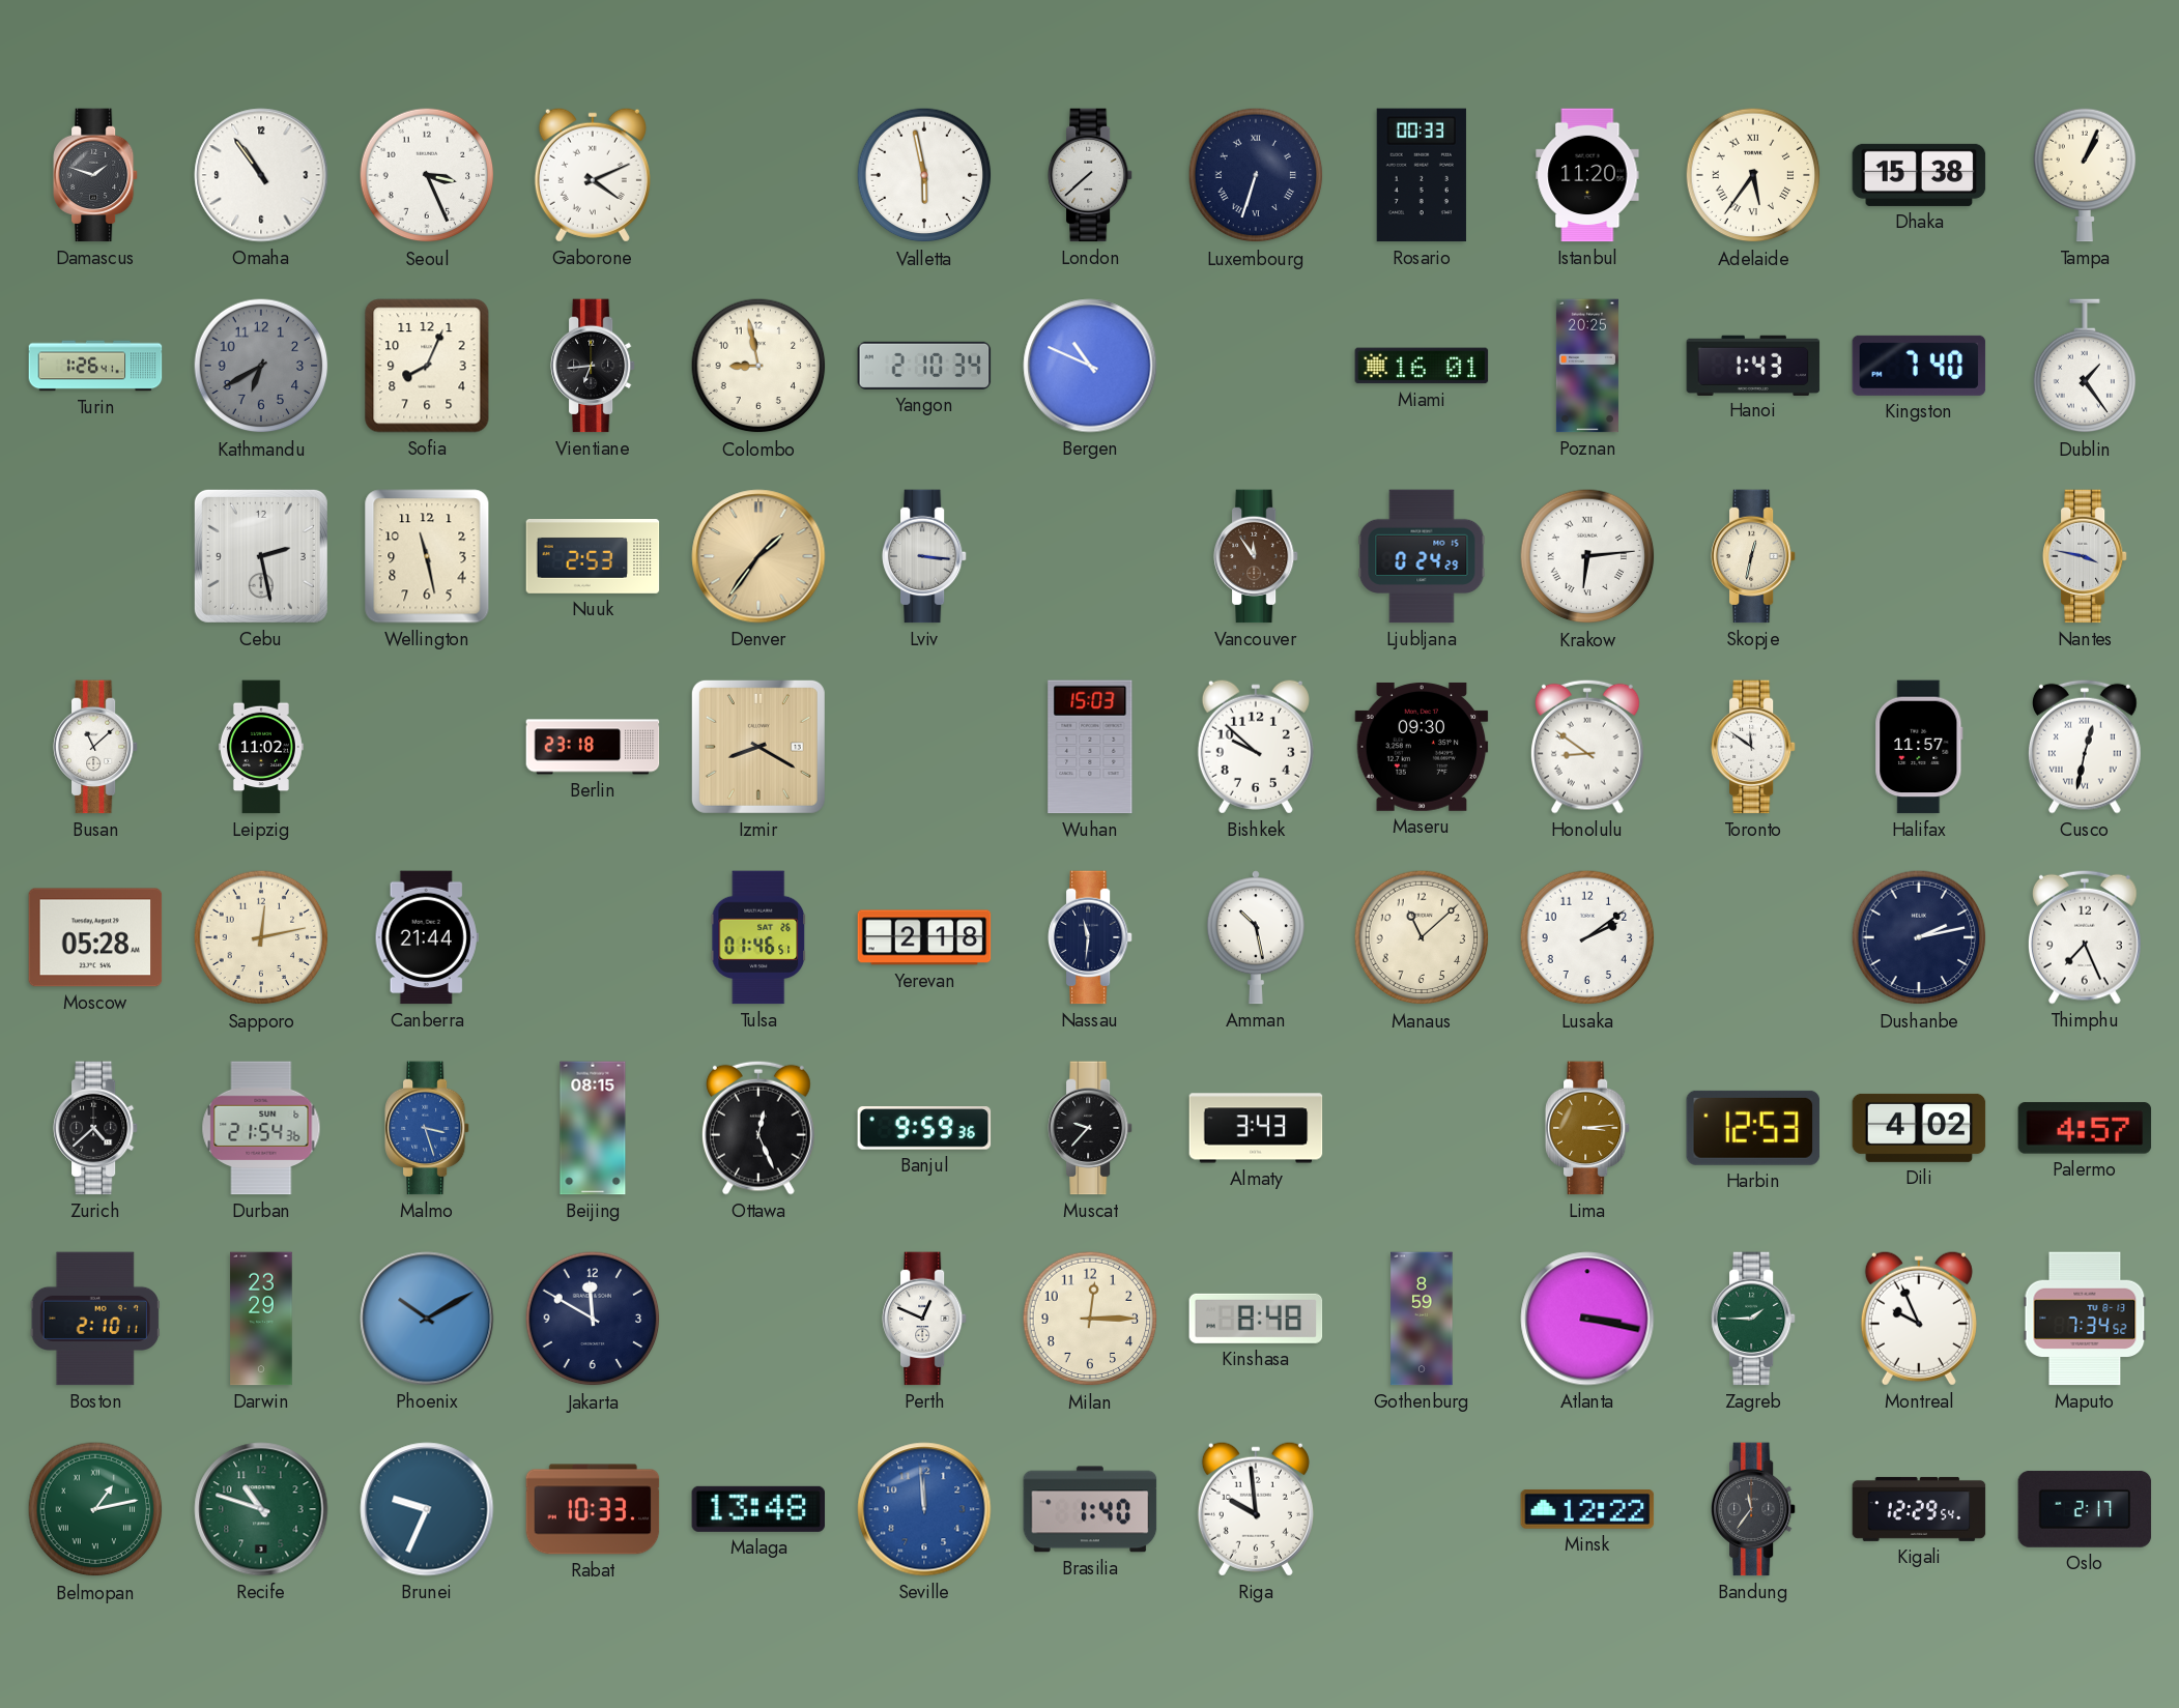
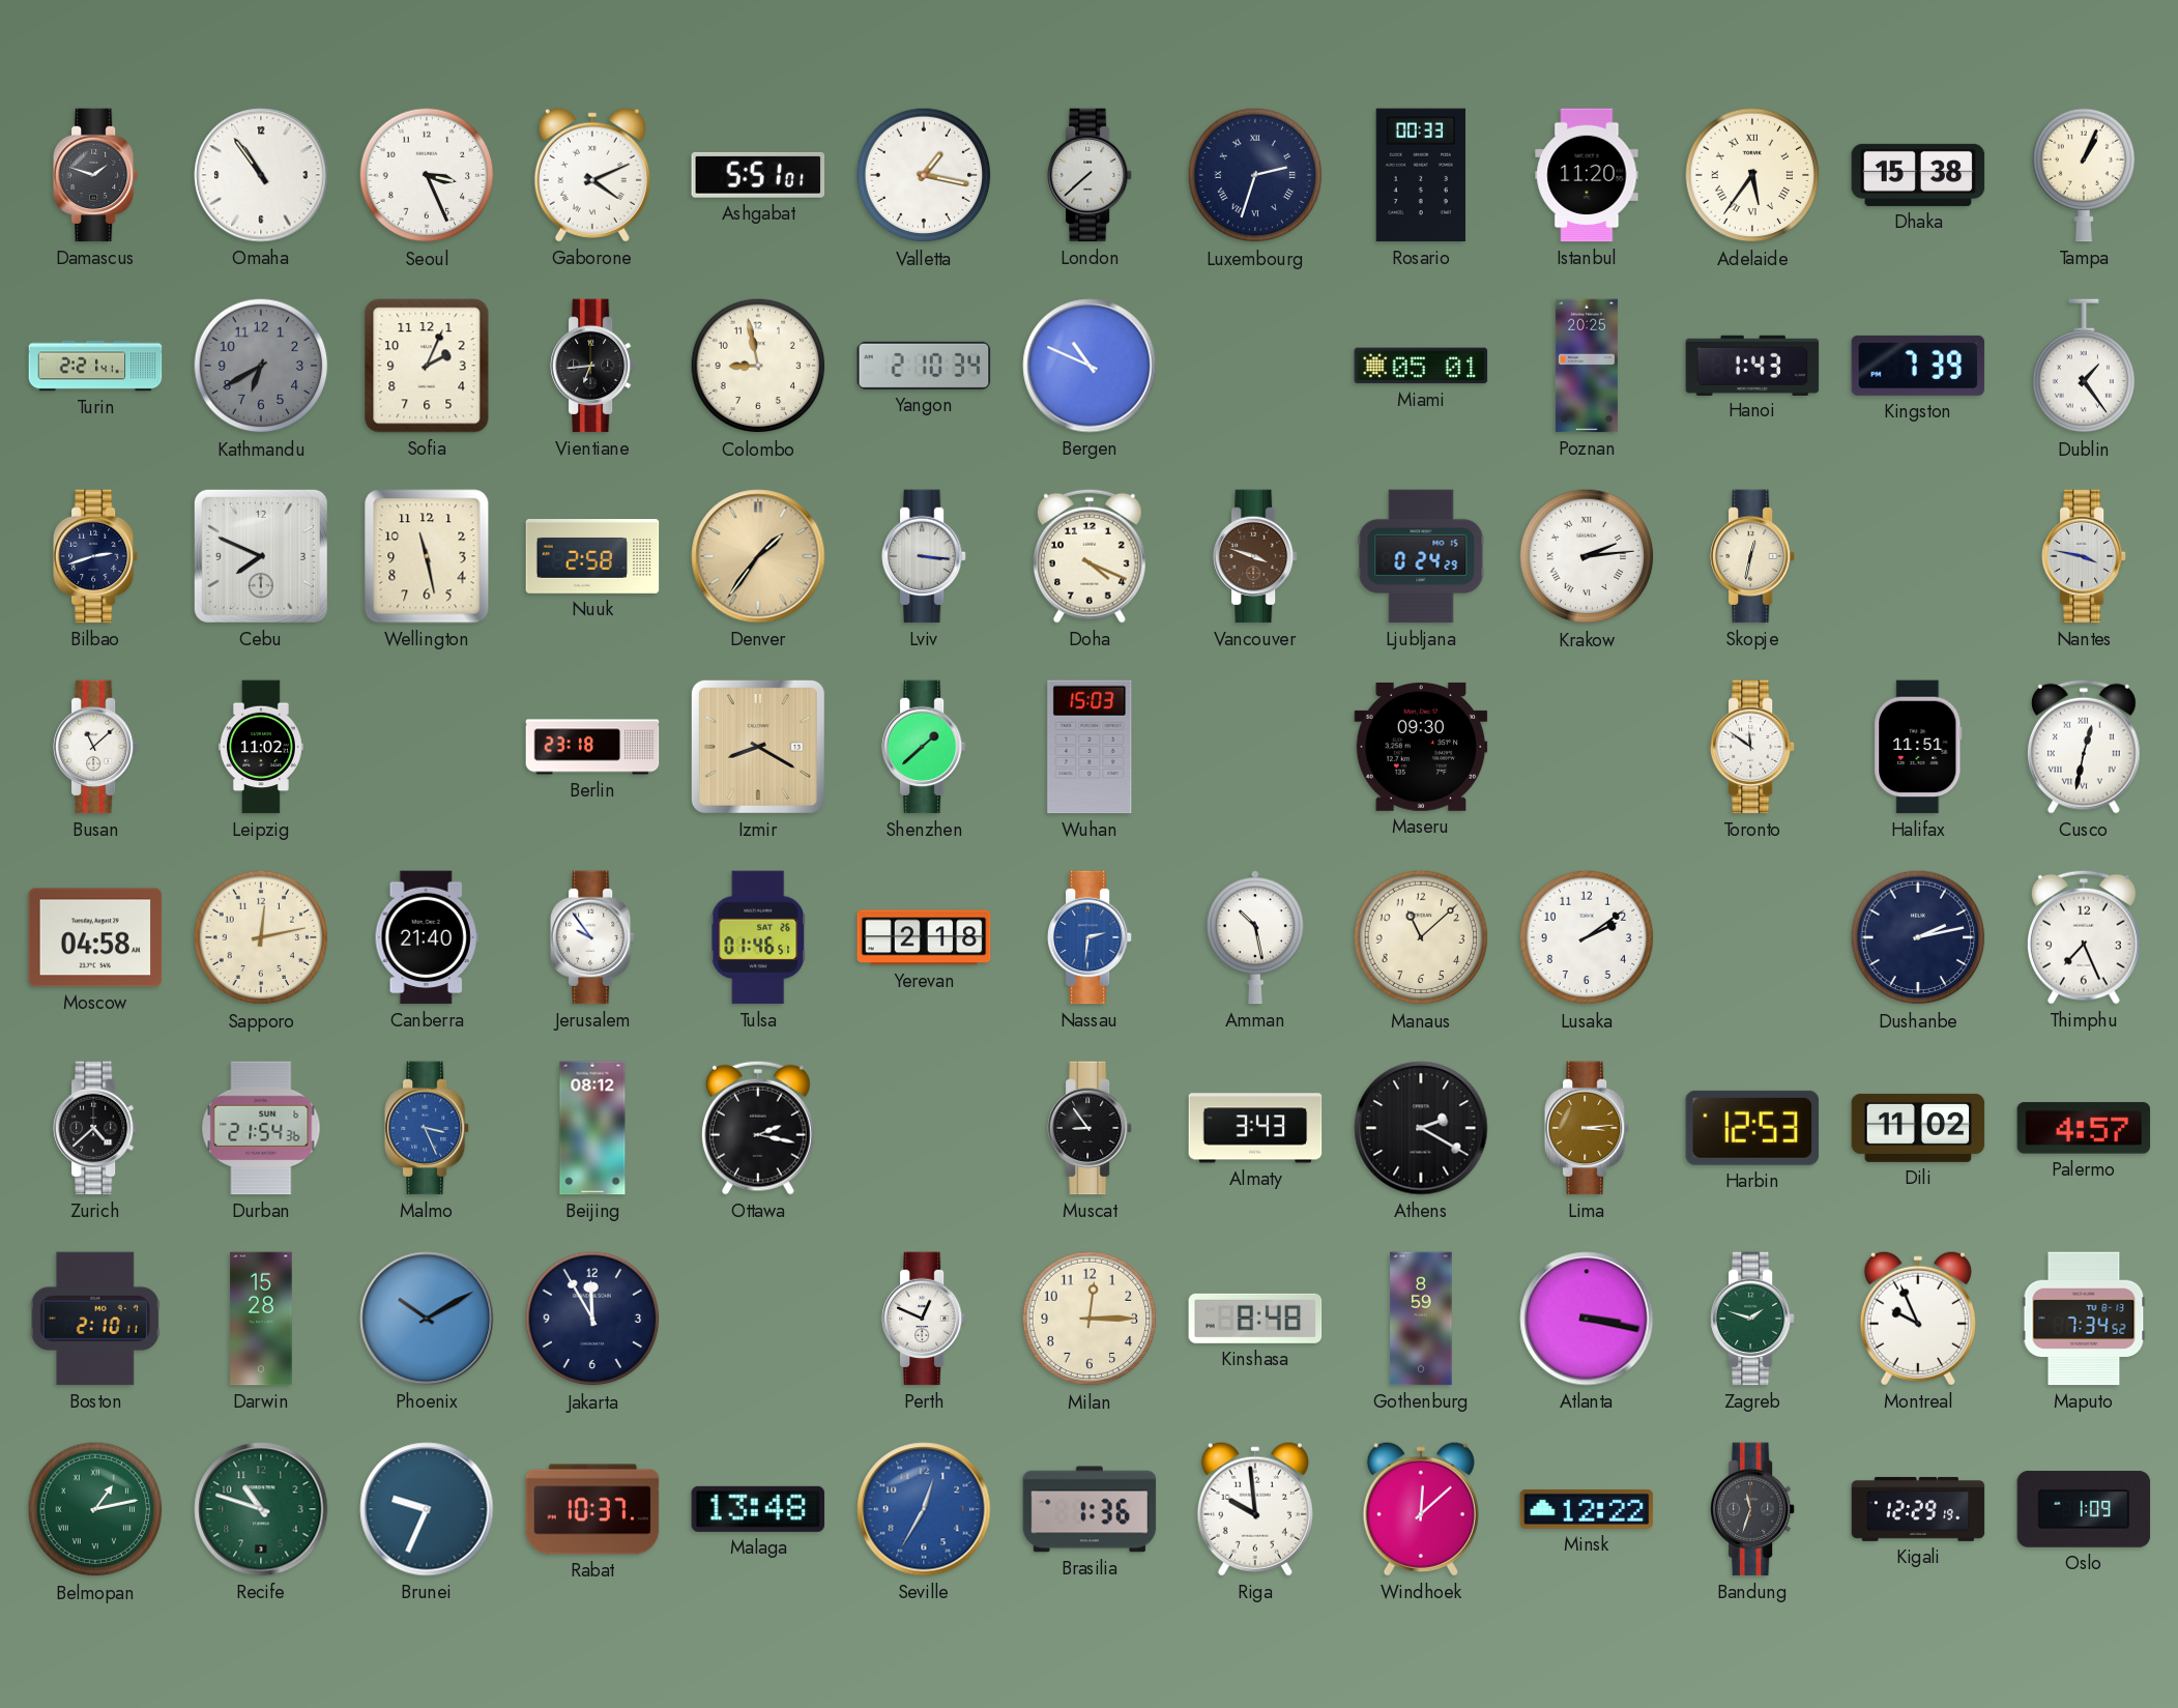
Ashgabat: none -> 5:51
Valletta: 5:58 -> 1:17
Luxembourg: 6:33 -> 2:33
Turin: 1:26 -> 2:21
Sofia: 8:04 -> 2:04
Miami: 16:01 -> 05:01
Kingston: 7:40 -> 7:39
Bilbao: none -> 2:42
Cebu: 2:28 -> 7:49
Nuuk: 2:53 -> 2:58
Doha: none -> 4:19
Vancouver: 11:54 -> 3:48
Krakow: 6:14 -> 2:14
Shenzhen: none -> 1:38
Bishkek: 9:52 -> none
Honolulu: 8:51 -> none
Halifax: 11:57 -> 11:51
Moscow: 05:28 -> 04:58
Canberra: 21:44 -> 21:40
Jerusalem: none -> 9:54
Nassau: 11:31 -> 2:31
Nassau dial: navy -> blue
Malmo: 3:27 -> 3:26
Beijing: 08:15 -> 08:12
Ottawa: 12:26 -> 2:17
Banjul: 9:59 -> none
Muscat: 9:37 -> 8:54
Athens: none -> 2:20
Dili: 4:02 -> 11:02
Darwin: 23:29 -> 15:28
Jakarta: 11:50 -> 11:55
Zagreb: 1:45 -> 1:48
Rabat: 10:33 -> 10:37
Seville: 11:59 -> 12:35
Brasilia: 1:40 -> 1:36
Windhoek: none -> 12:08
Bandung: 11:36 -> 11:33
Kigali: 12:29:54 -> 12:29:19
Oslo: 2:17 -> 1:09
